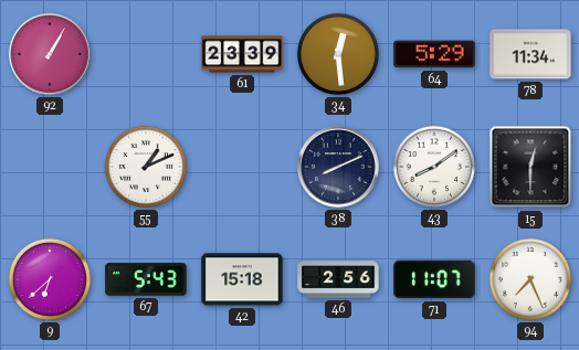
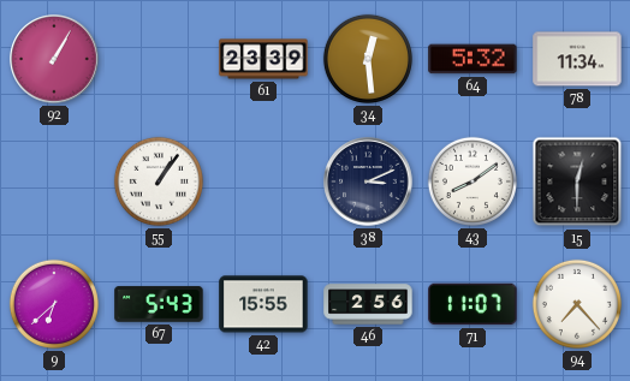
64: 5:29 -> 5:32
55: 1:11 -> 1:06
38: 8:11 -> 3:11
42: 15:18 -> 15:55
94: 7:26 -> 7:23
